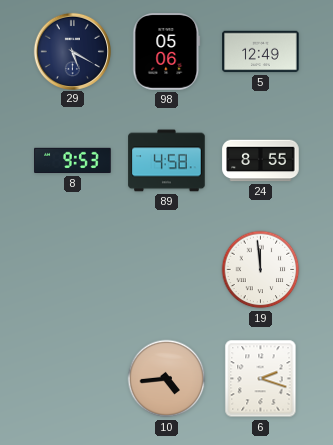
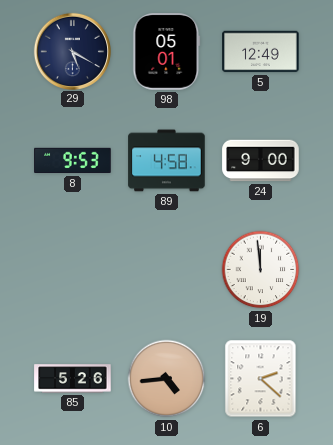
98: 05:06 -> 05:01
24: 8:55 -> 9:00
85: none -> 5:26
6: 2:18 -> 2:22
